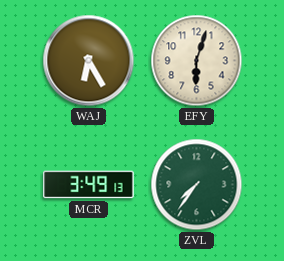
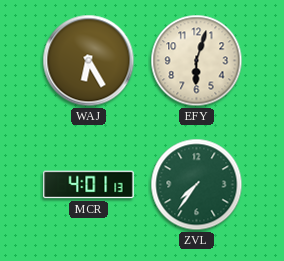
MCR: 3:49 -> 4:01
